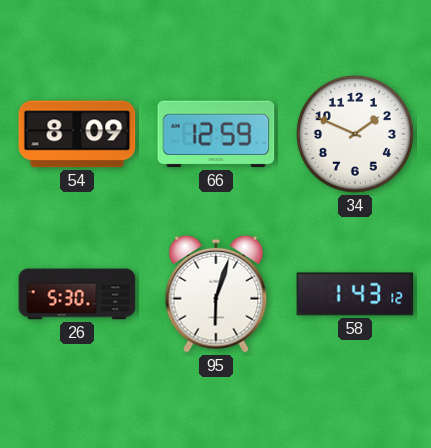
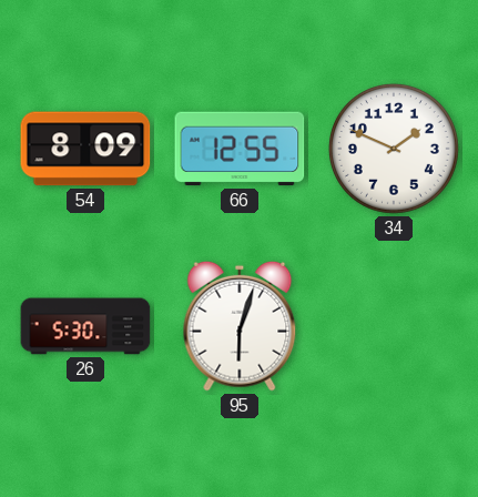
66: 12:59 -> 12:55
58: 1:43 -> none
